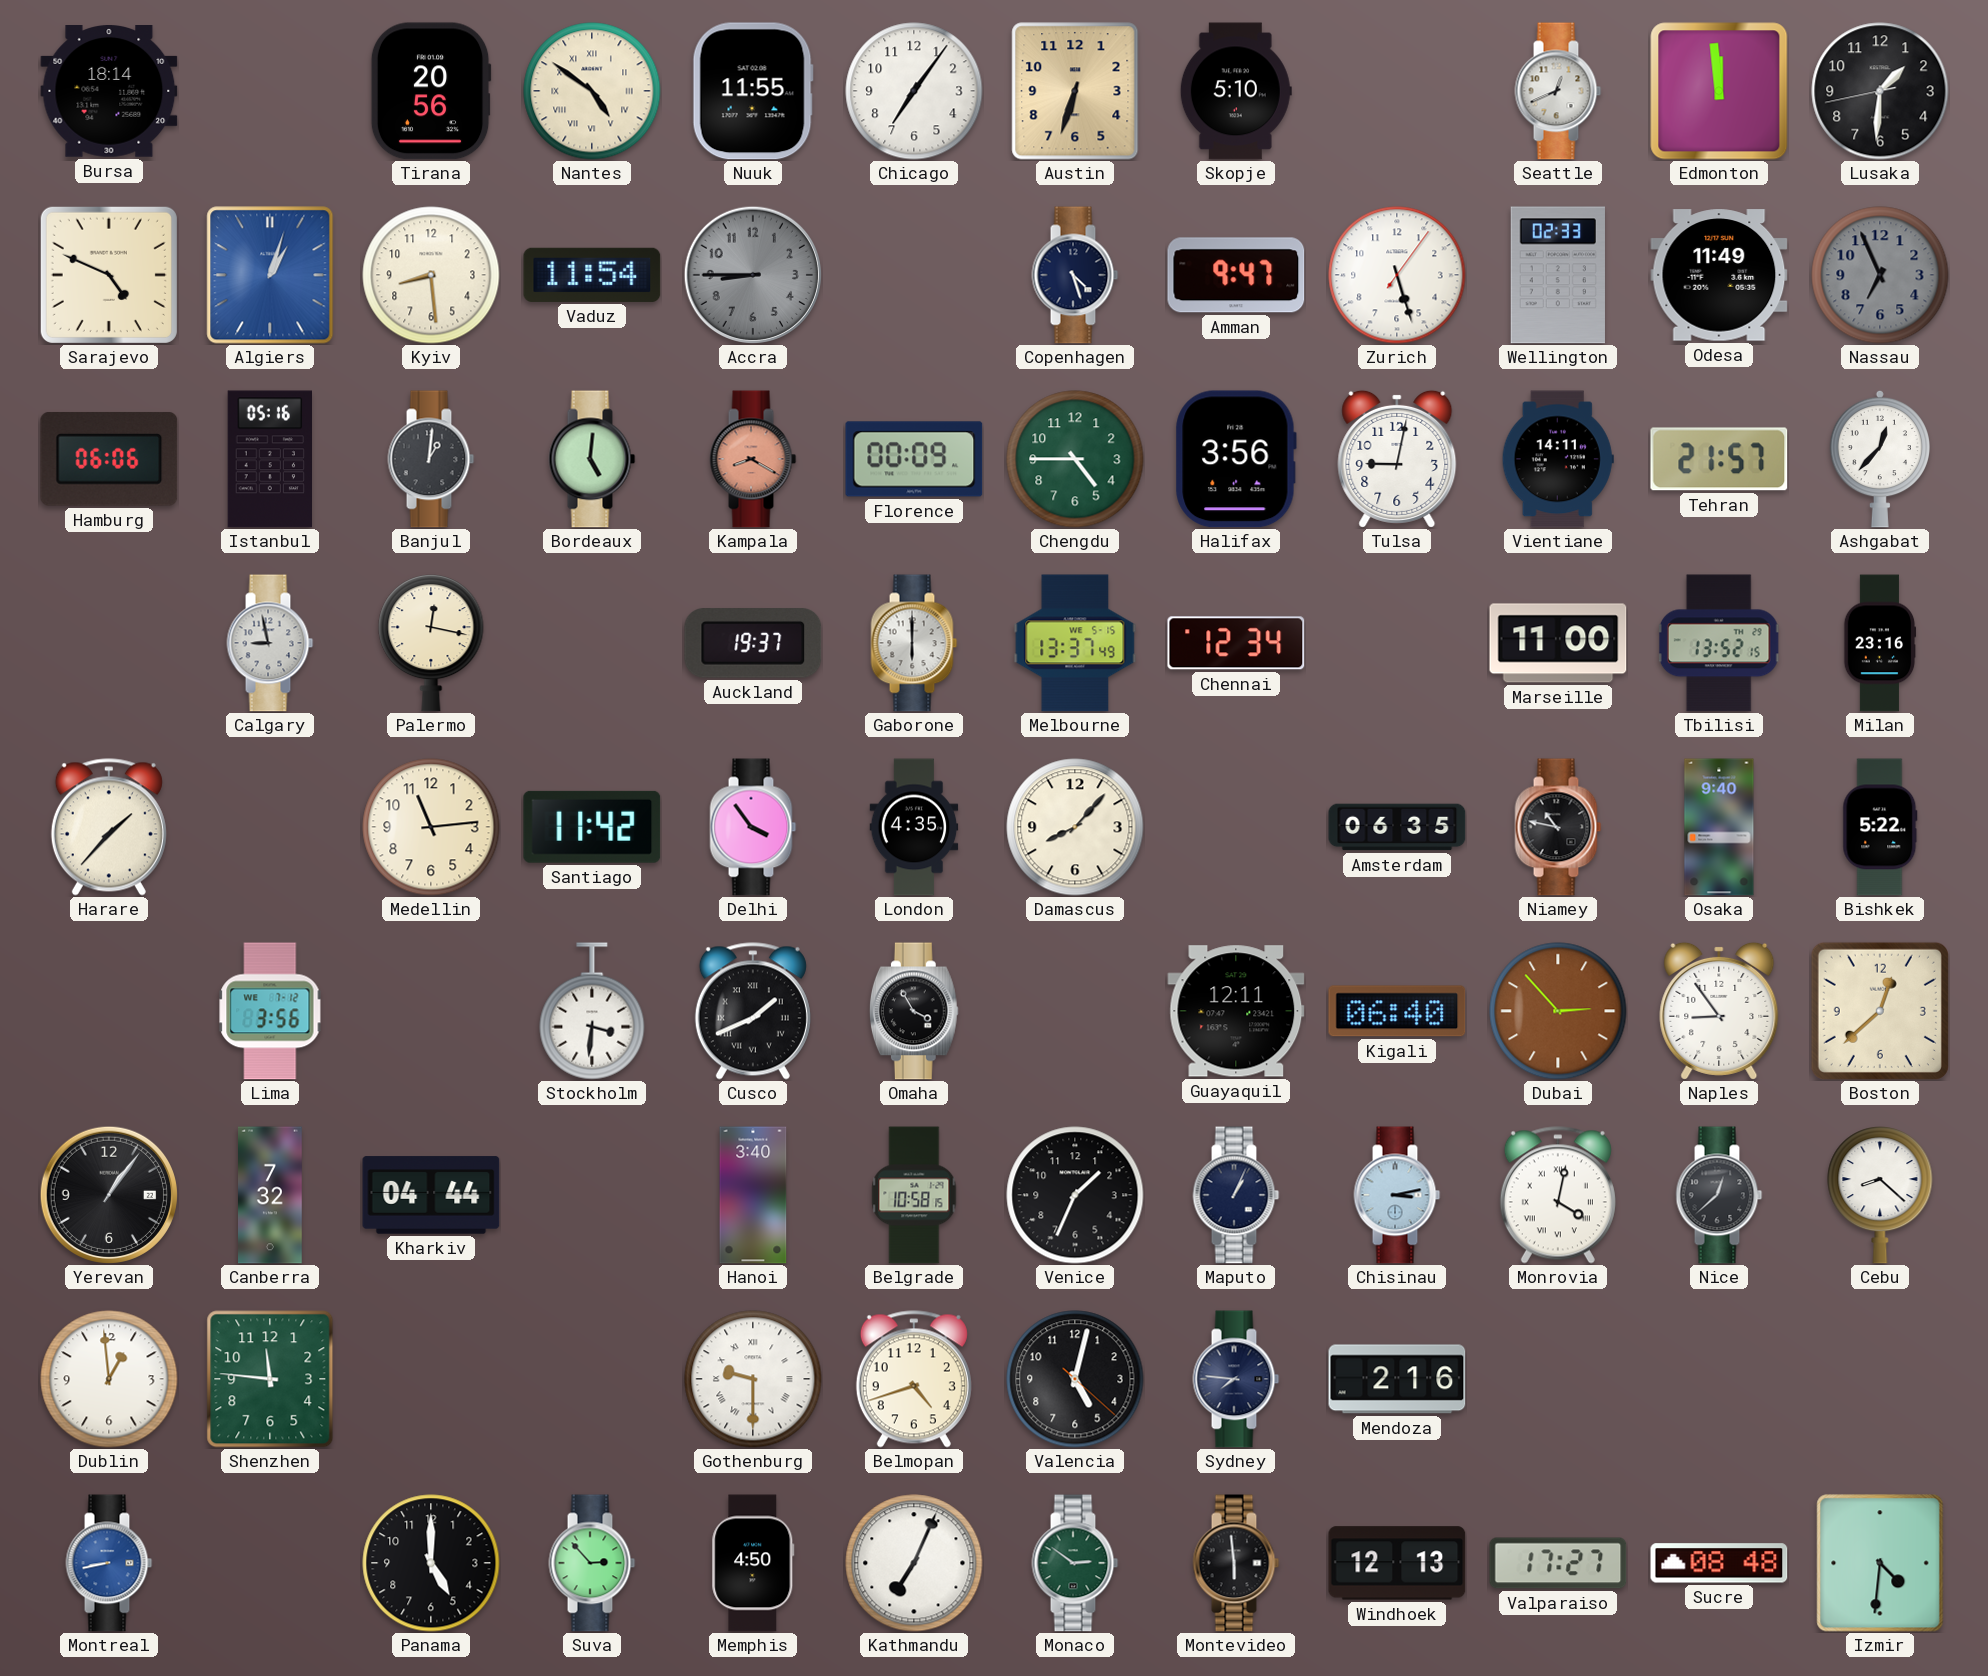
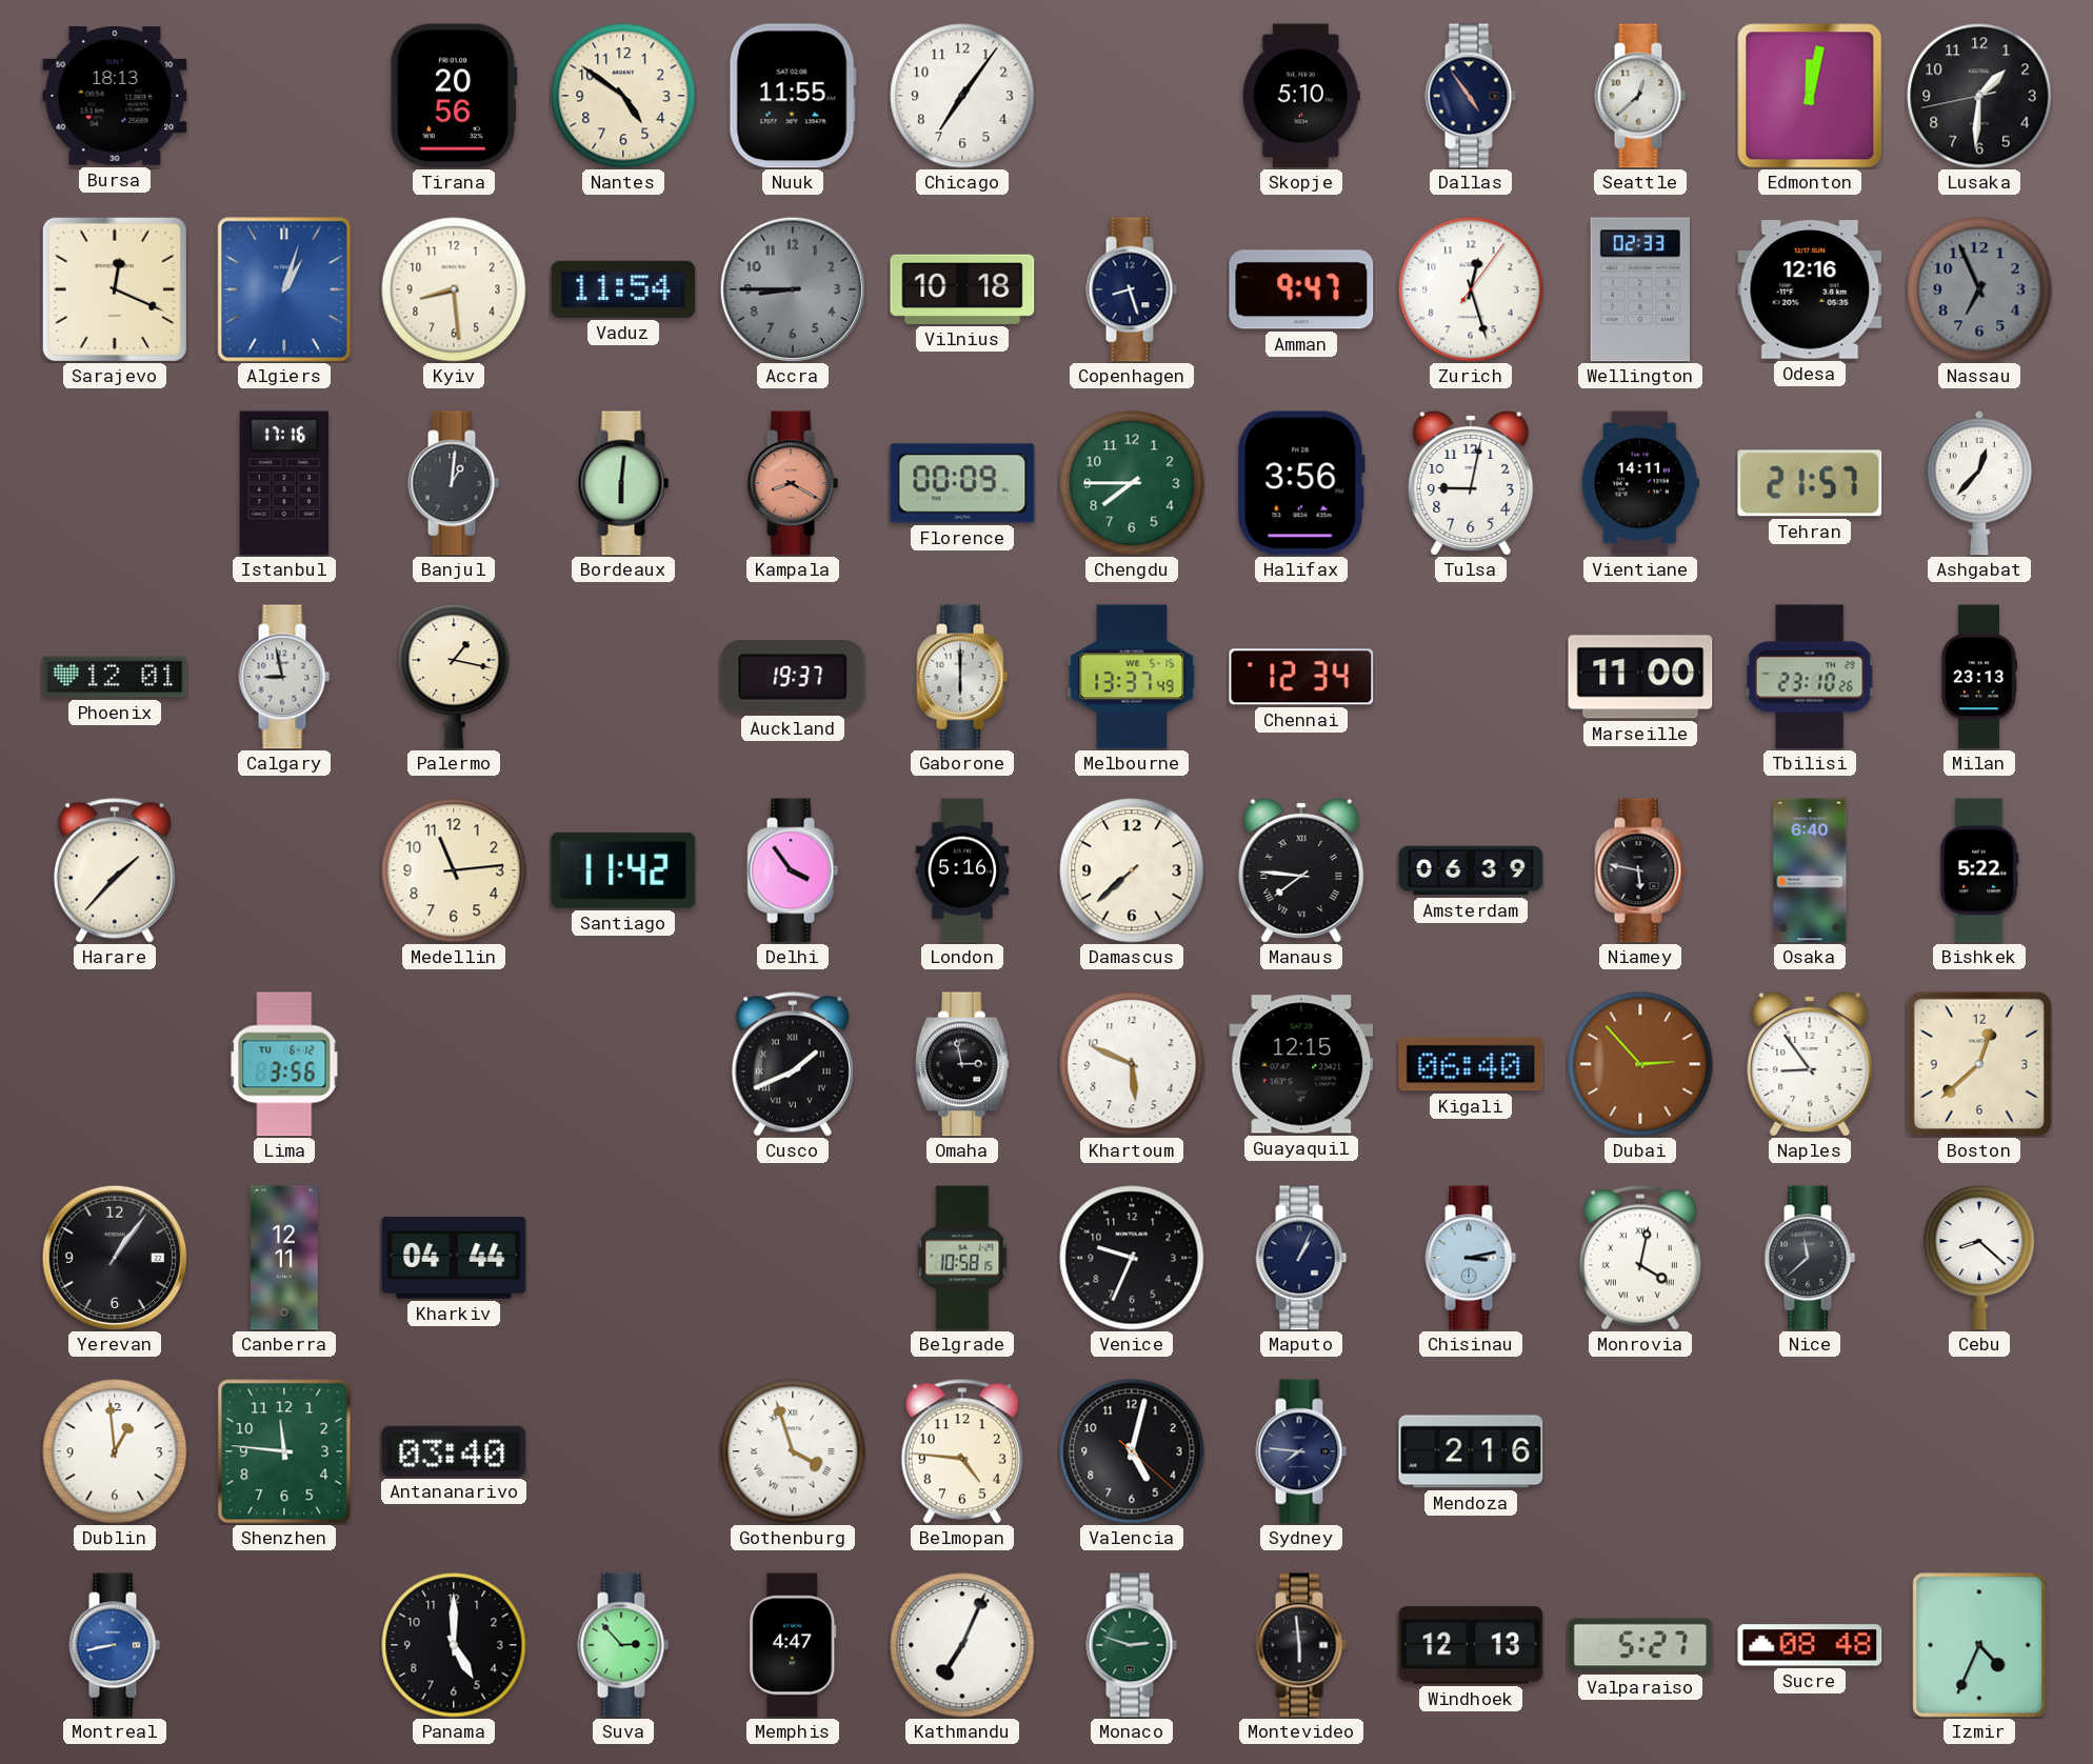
Bursa: 18:14 -> 18:13
Nantes numerals: Roman -> Arabic
Austin: 6:33 -> none
Dallas: none -> 4:54
Seattle: 12:41 -> 12:38
Edmonton: 11:59 -> 12:02
Sarajevo: 4:49 -> 12:19
Vilnius: none -> 10:18
Copenhagen: 4:27 -> 8:27
Zurich: 5:27 -> 12:27
Odesa: 11:49 -> 12:16
Hamburg: 06:06 -> none
Istanbul: 05:16 -> 17:16
Bordeaux: 5:01 -> 6:01
Chengdu: 4:45 -> 7:45
Phoenix: none -> 12:01
Palermo: 12:17 -> 1:17
Tbilisi: 13:52 -> 23:10
Milan: 23:16 -> 23:13
London: 4:35 -> 5:16
Damascus: 8:07 -> 7:38
Manaus: none -> 7:46
Amsterdam: 06:35 -> 06:39
Niamey: 10:47 -> 5:47
Osaka: 9:40 -> 6:40
Lima date: WE 7-12 -> TU 6-12
Stockholm: 3:31 -> none
Omaha: 3:55 -> 2:58
Khartoum: none -> 5:49
Guayaquil: 12:11 -> 12:15
Canberra: 7:32 -> 12:11
Hanoi: 3:40 -> none
Venice: 1:34 -> 9:34
Nice: 12:38 -> 11:38
Antananarivo: none -> 03:40
Gothenburg: 9:30 -> 3:57
Belmopan: 4:42 -> 4:46
Memphis: 4:50 -> 4:47
Monaco: 2:51 -> 2:48
Valparaiso: 17:27 -> 5:27
Izmir: 4:31 -> 4:34
